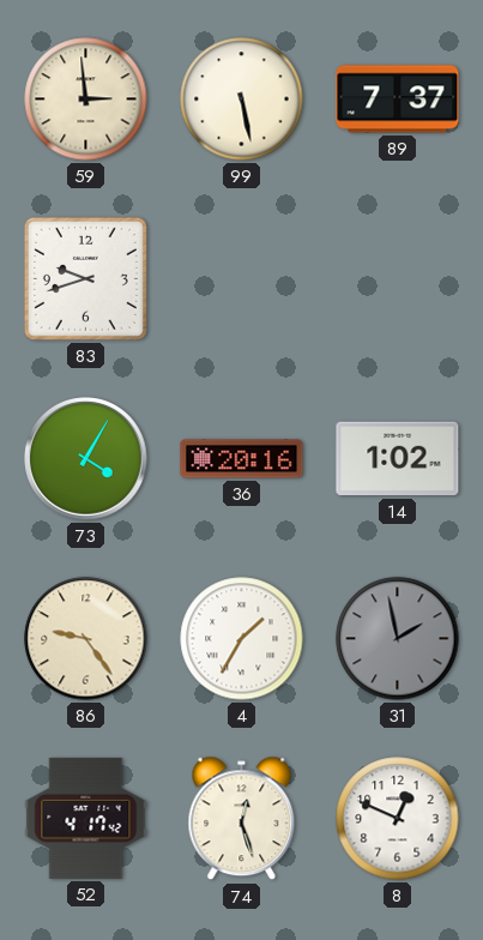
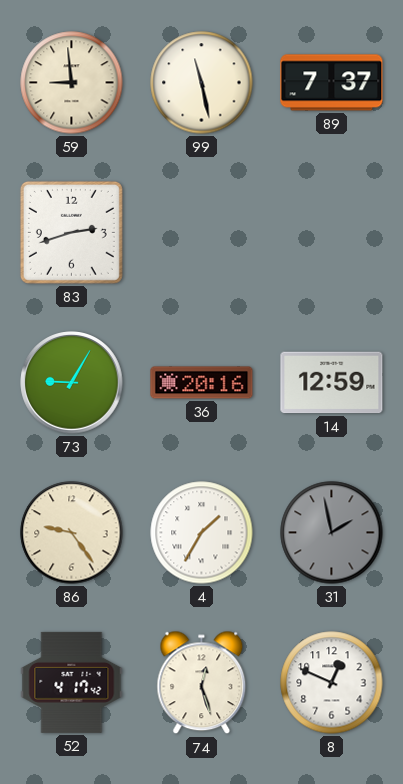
59: 2:59 -> 8:59
99: 5:28 -> 11:28
83: 9:42 -> 2:42
73: 4:05 -> 9:05
14: 1:02 -> 12:59
